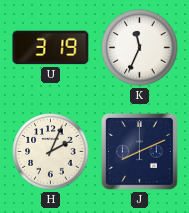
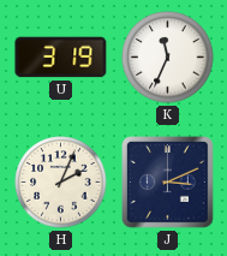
J: 8:11 -> 3:11
